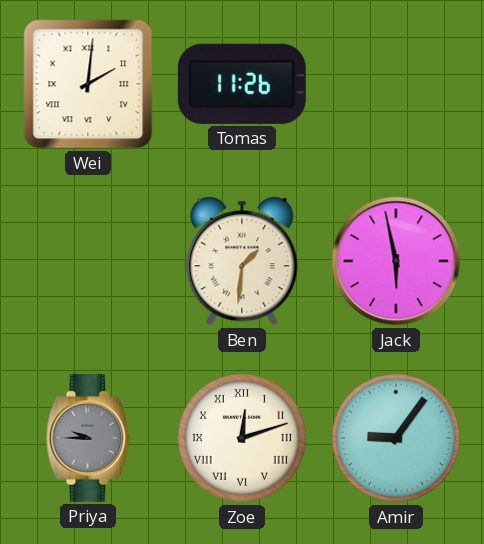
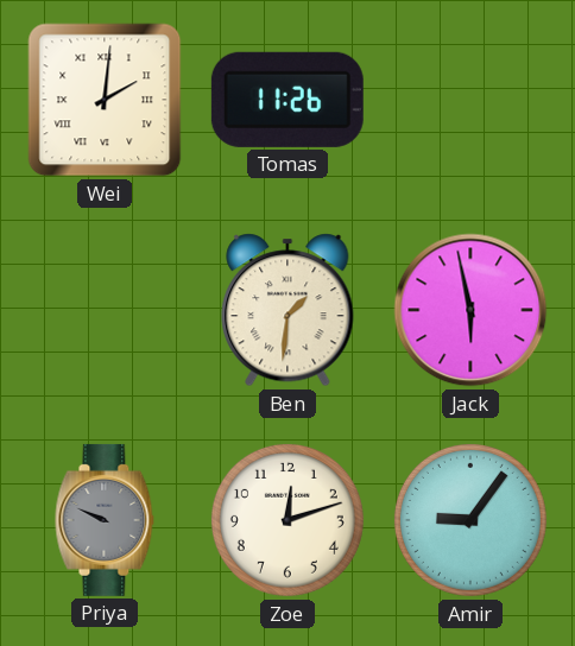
Priya: 9:45 -> 9:49
Zoe numerals: Roman -> Arabic
